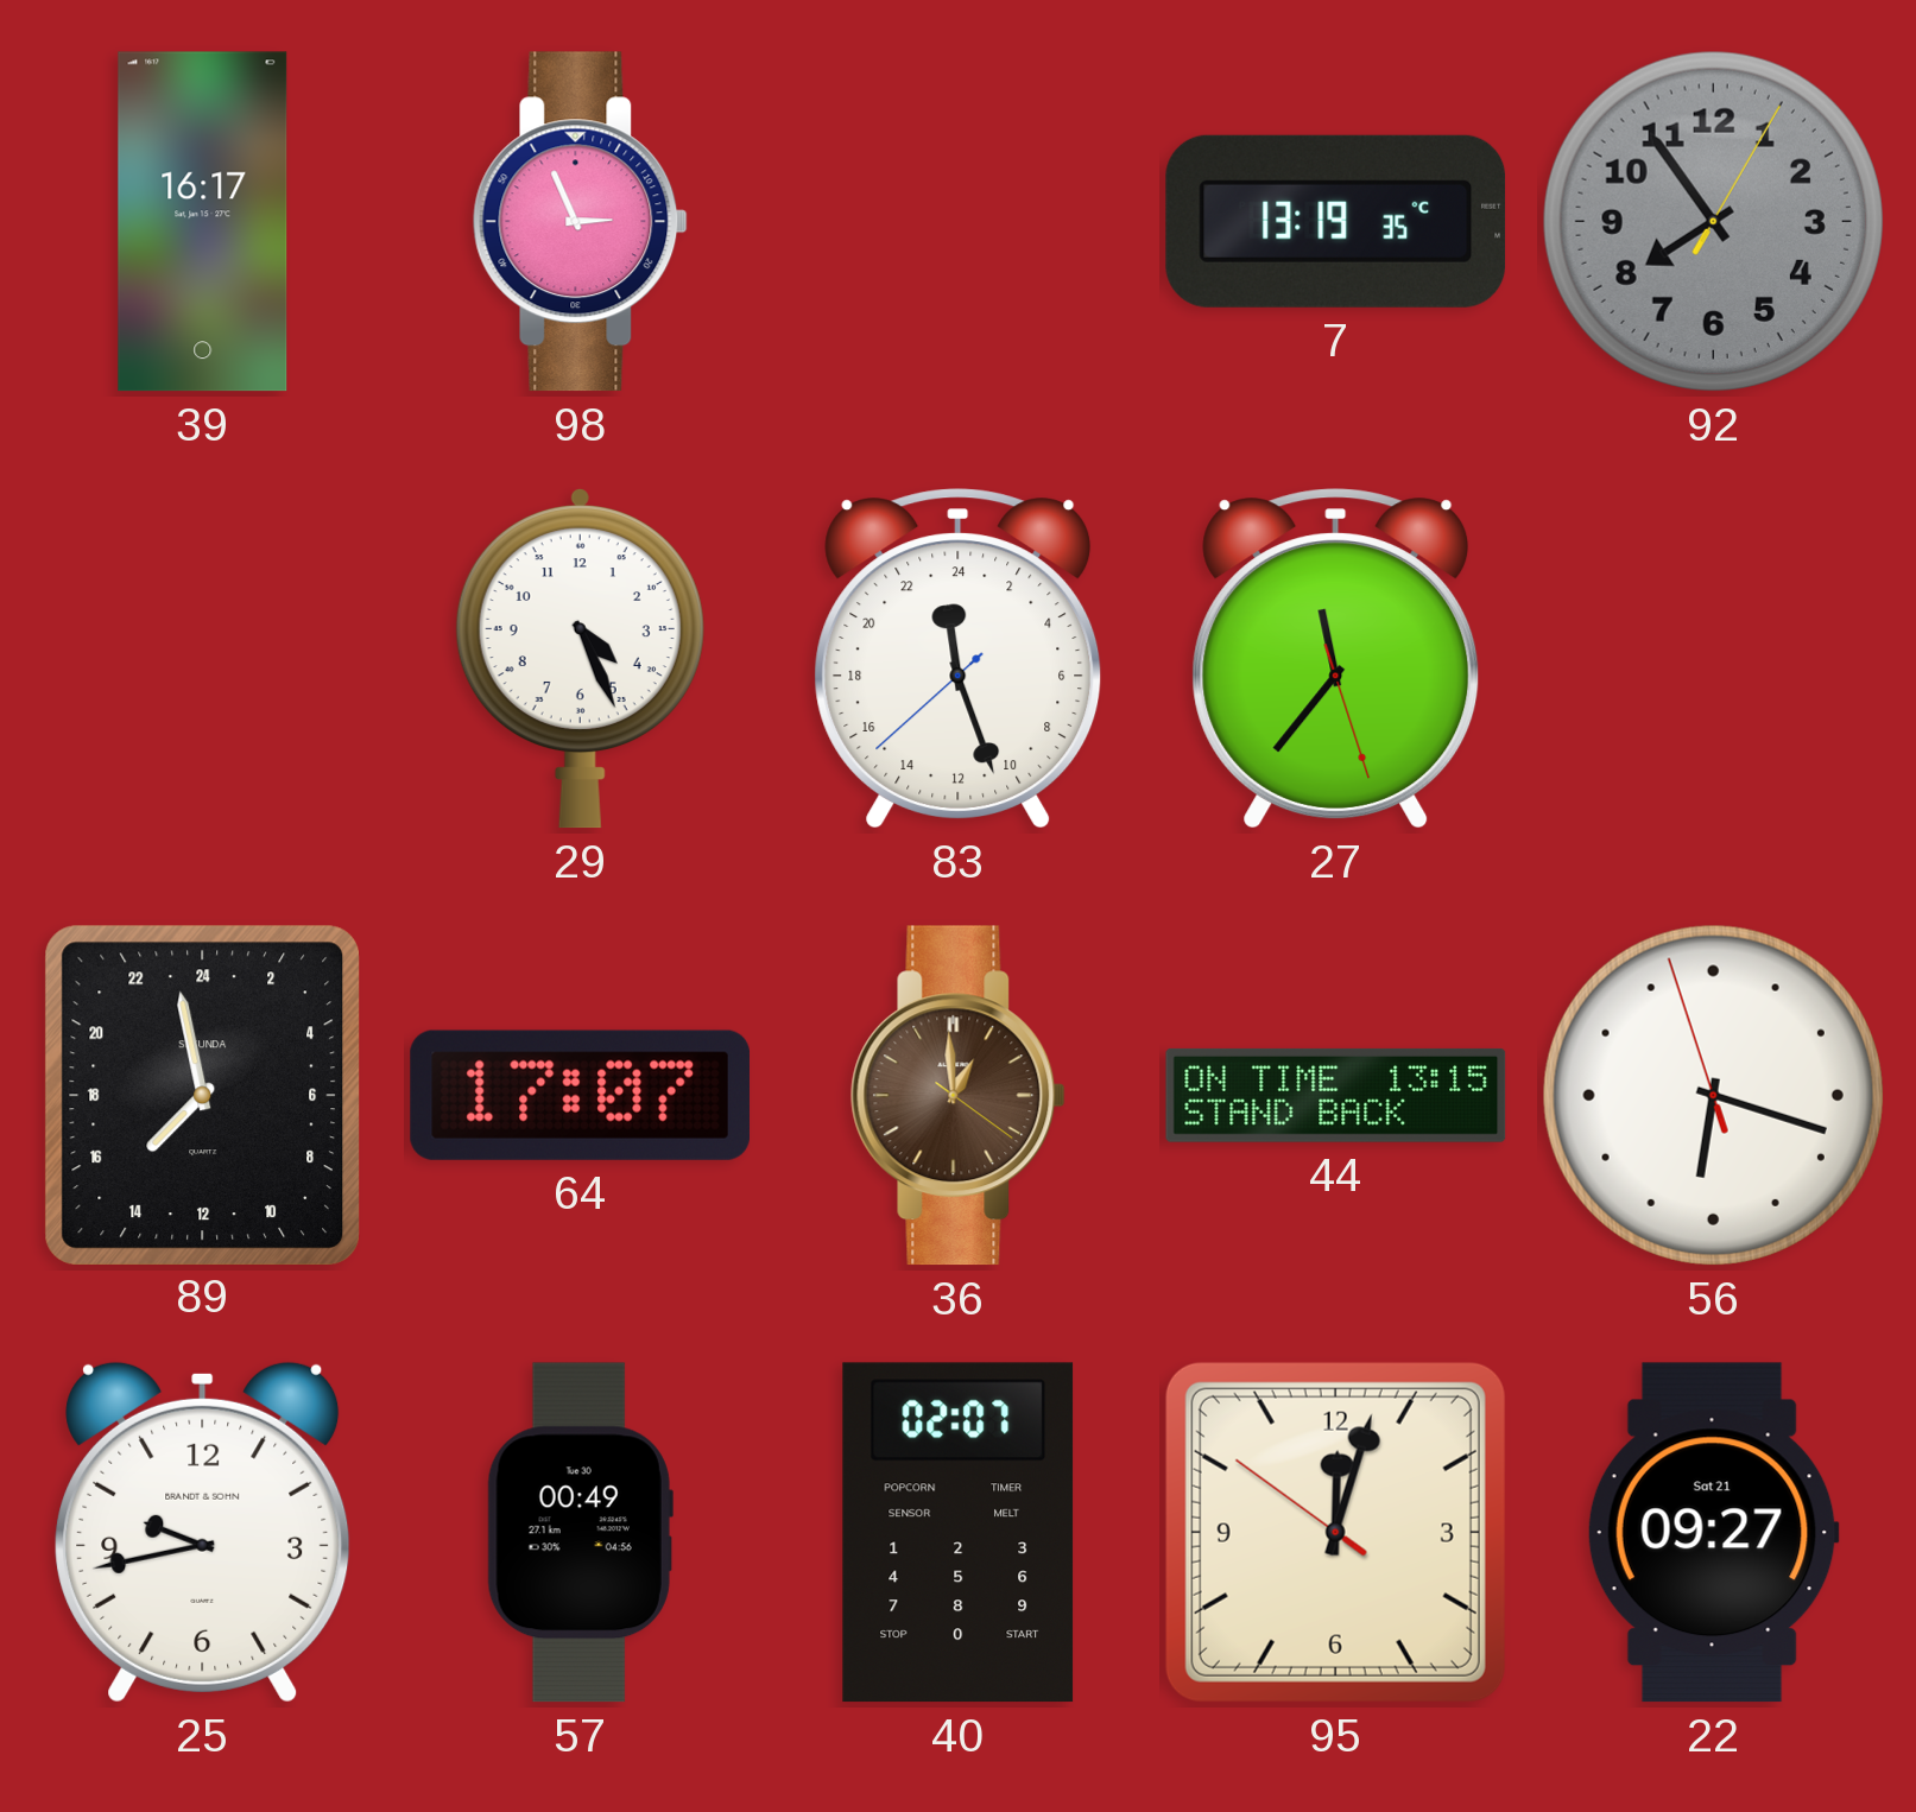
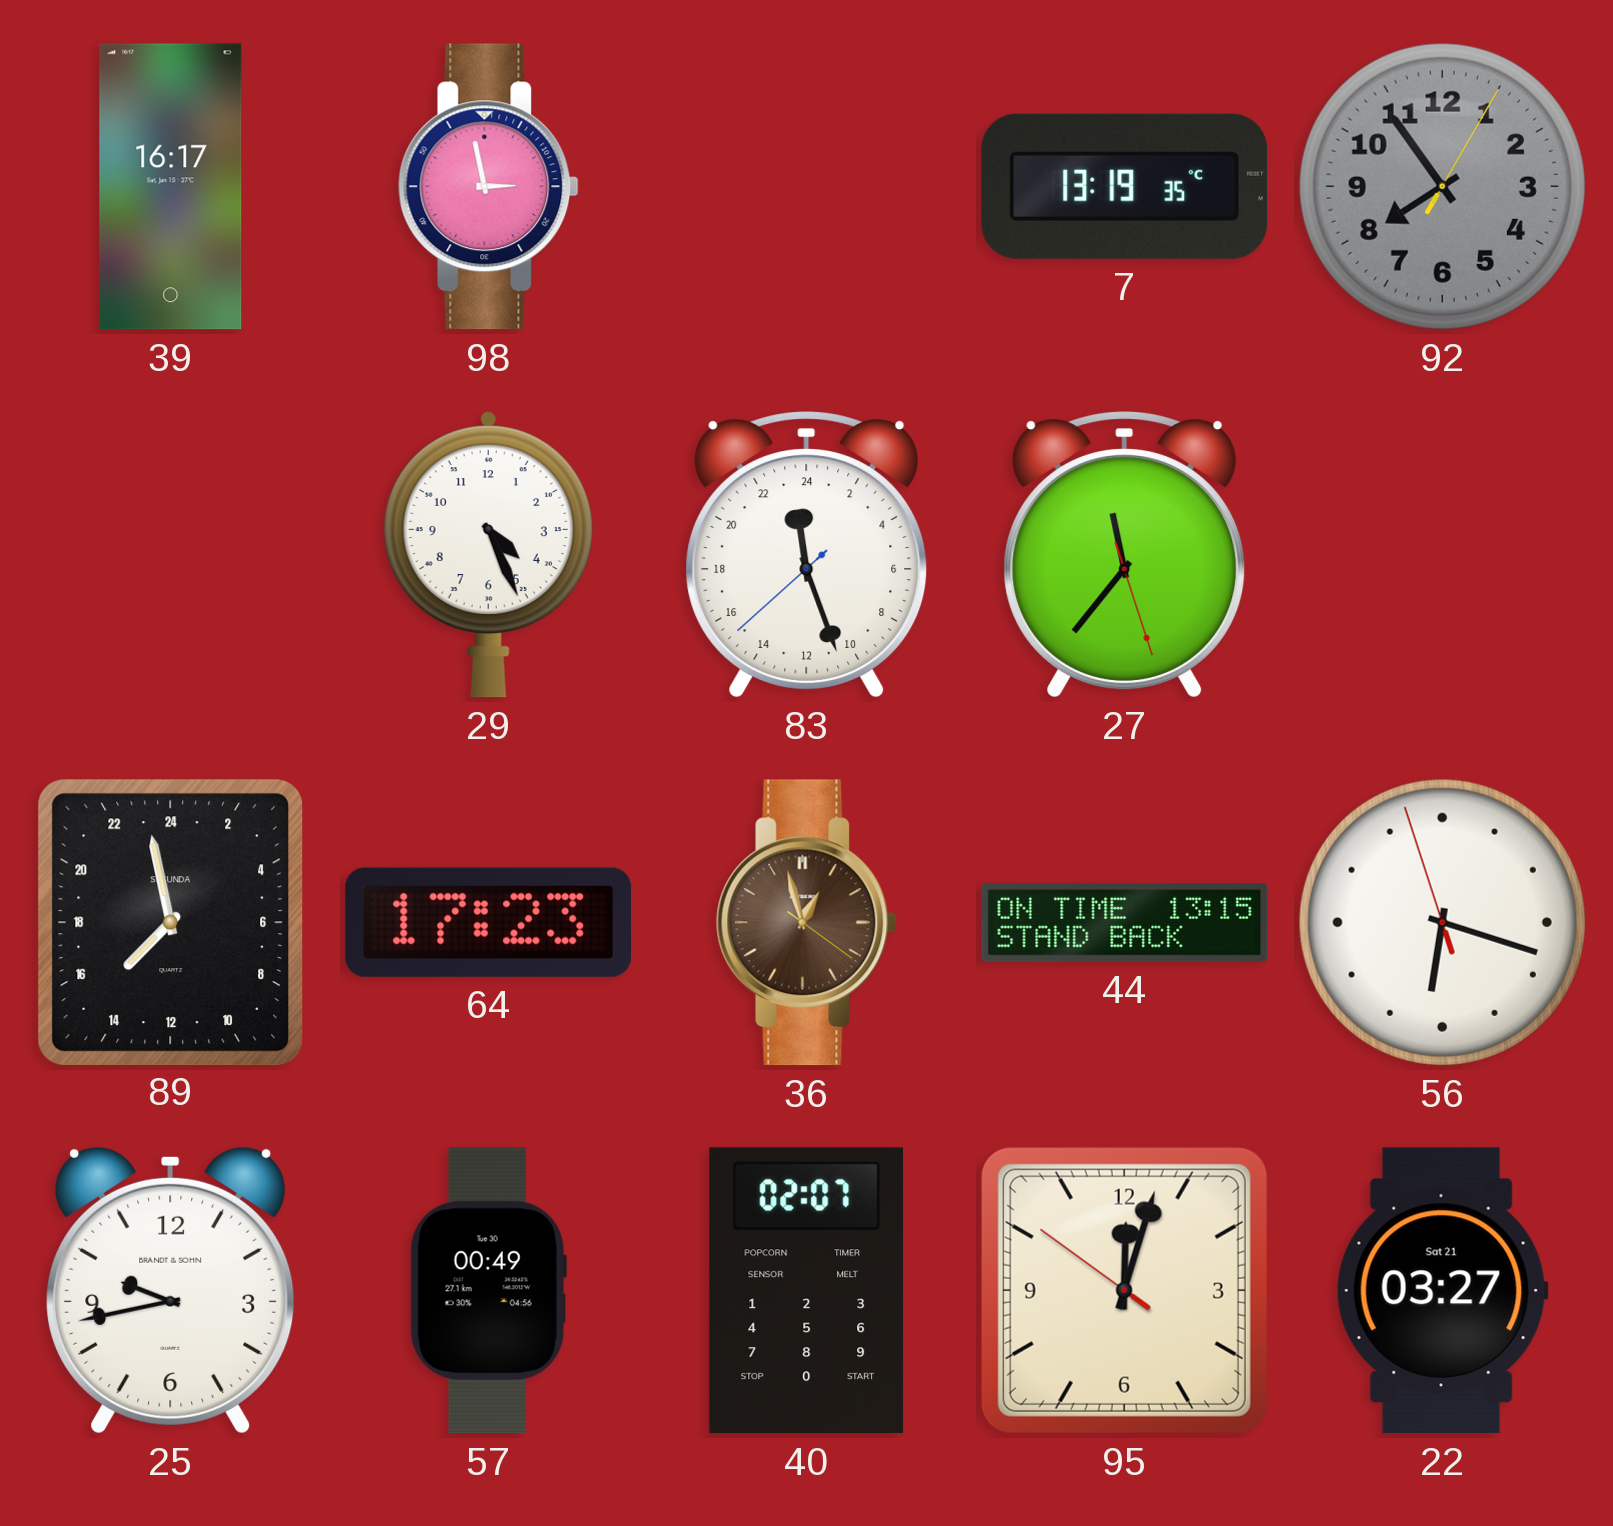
98: 2:56 -> 2:58
64: 17:07 -> 17:23
36: 12:59 -> 12:57
22: 09:27 -> 03:27
